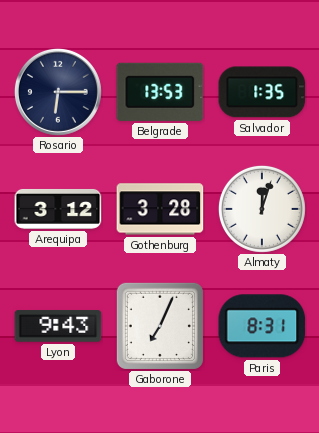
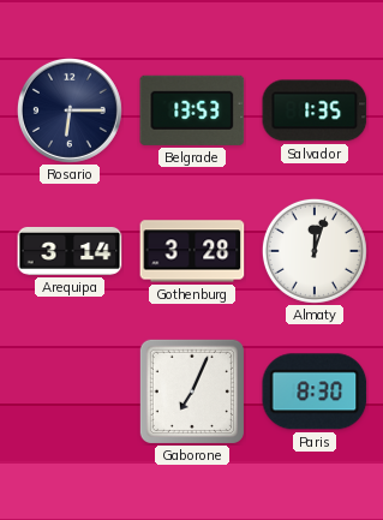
Arequipa: 3:12 -> 3:14
Lyon: 9:43 -> none
Paris: 8:31 -> 8:30
